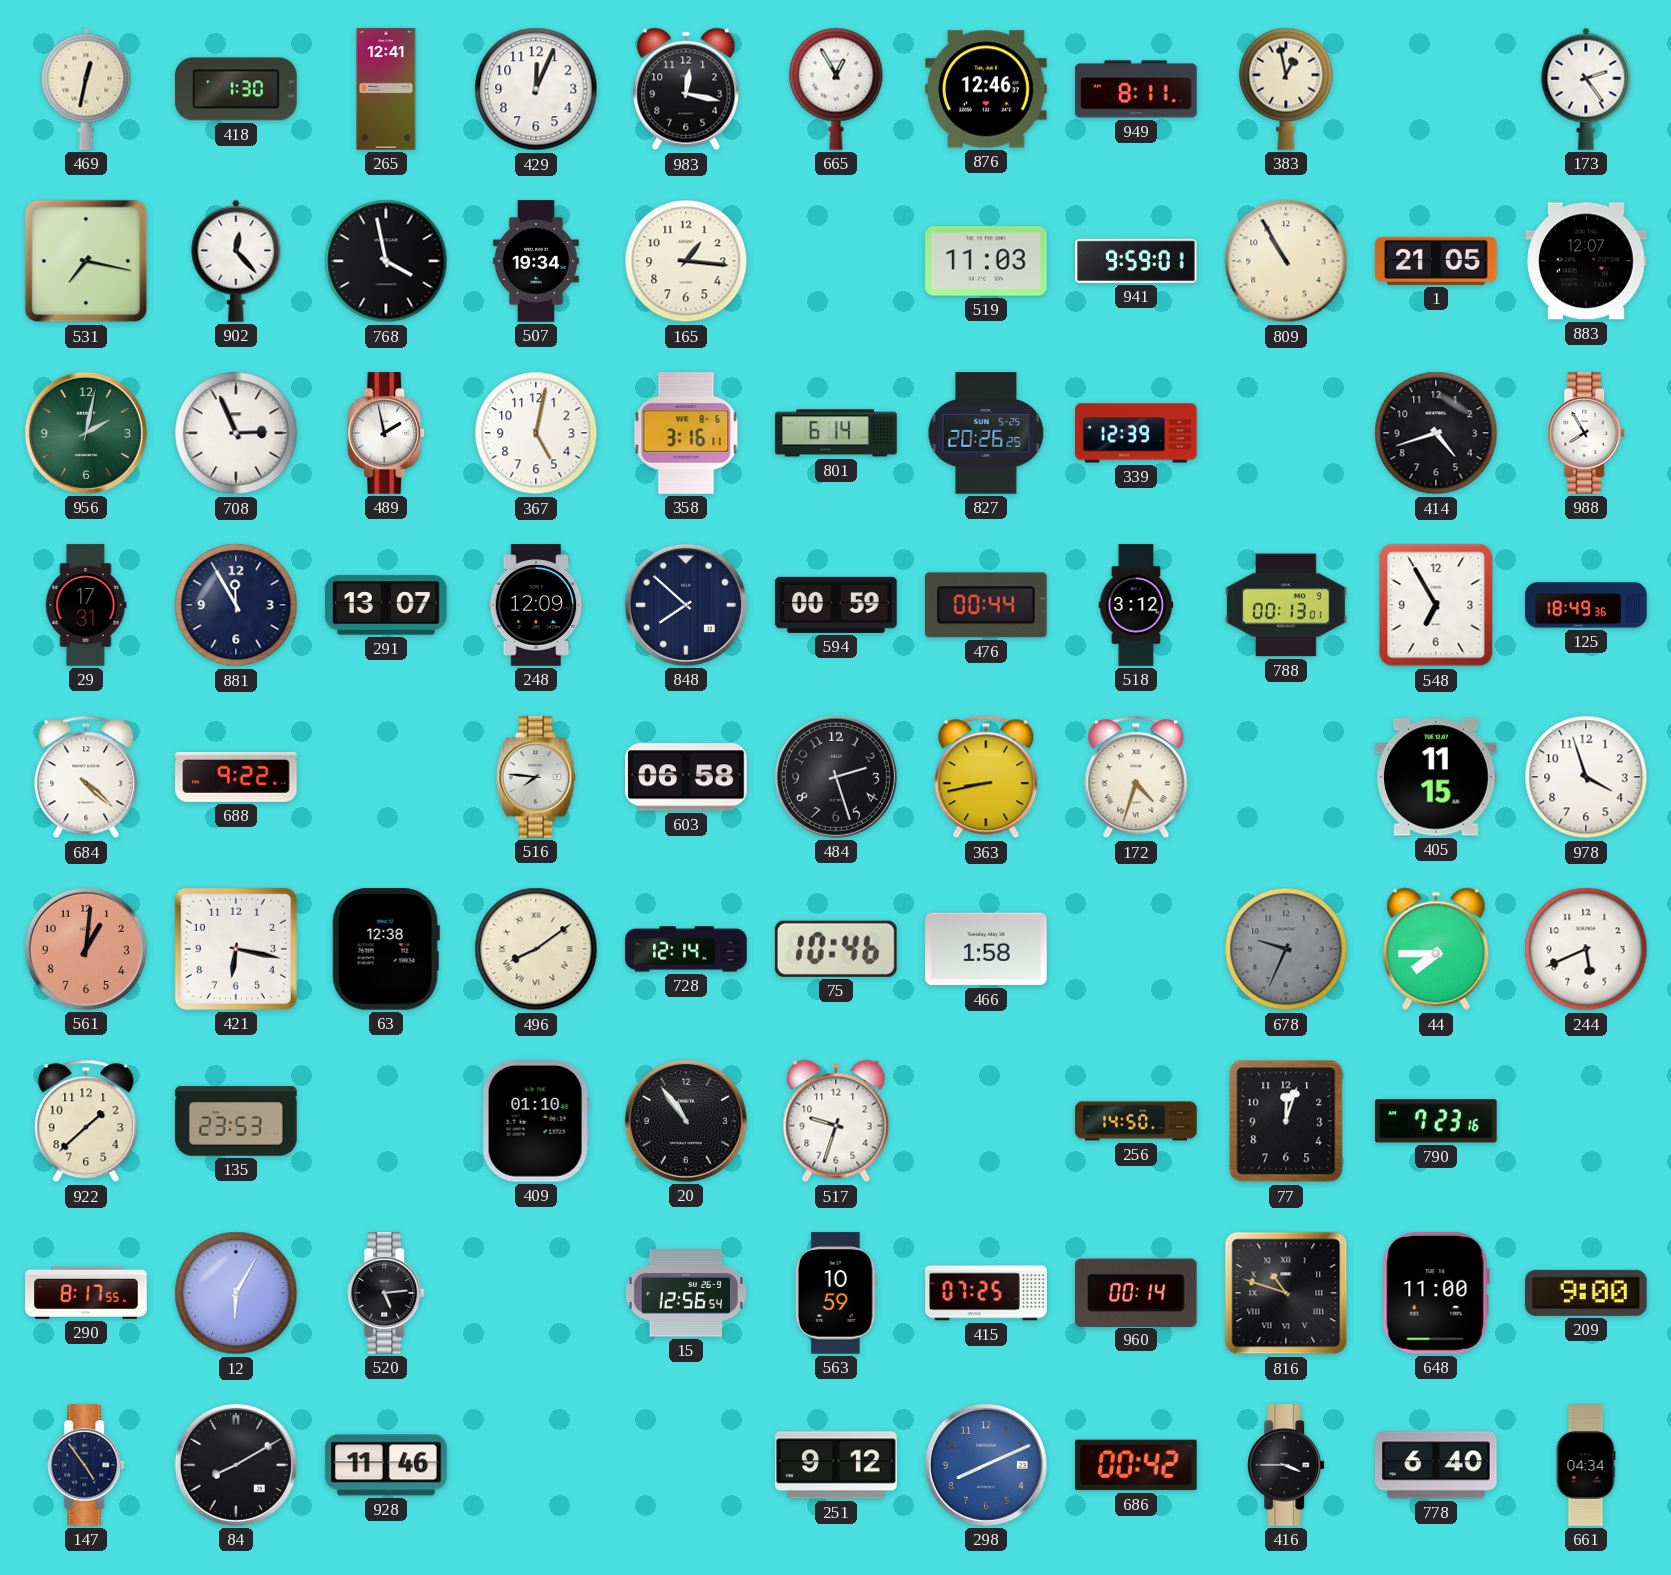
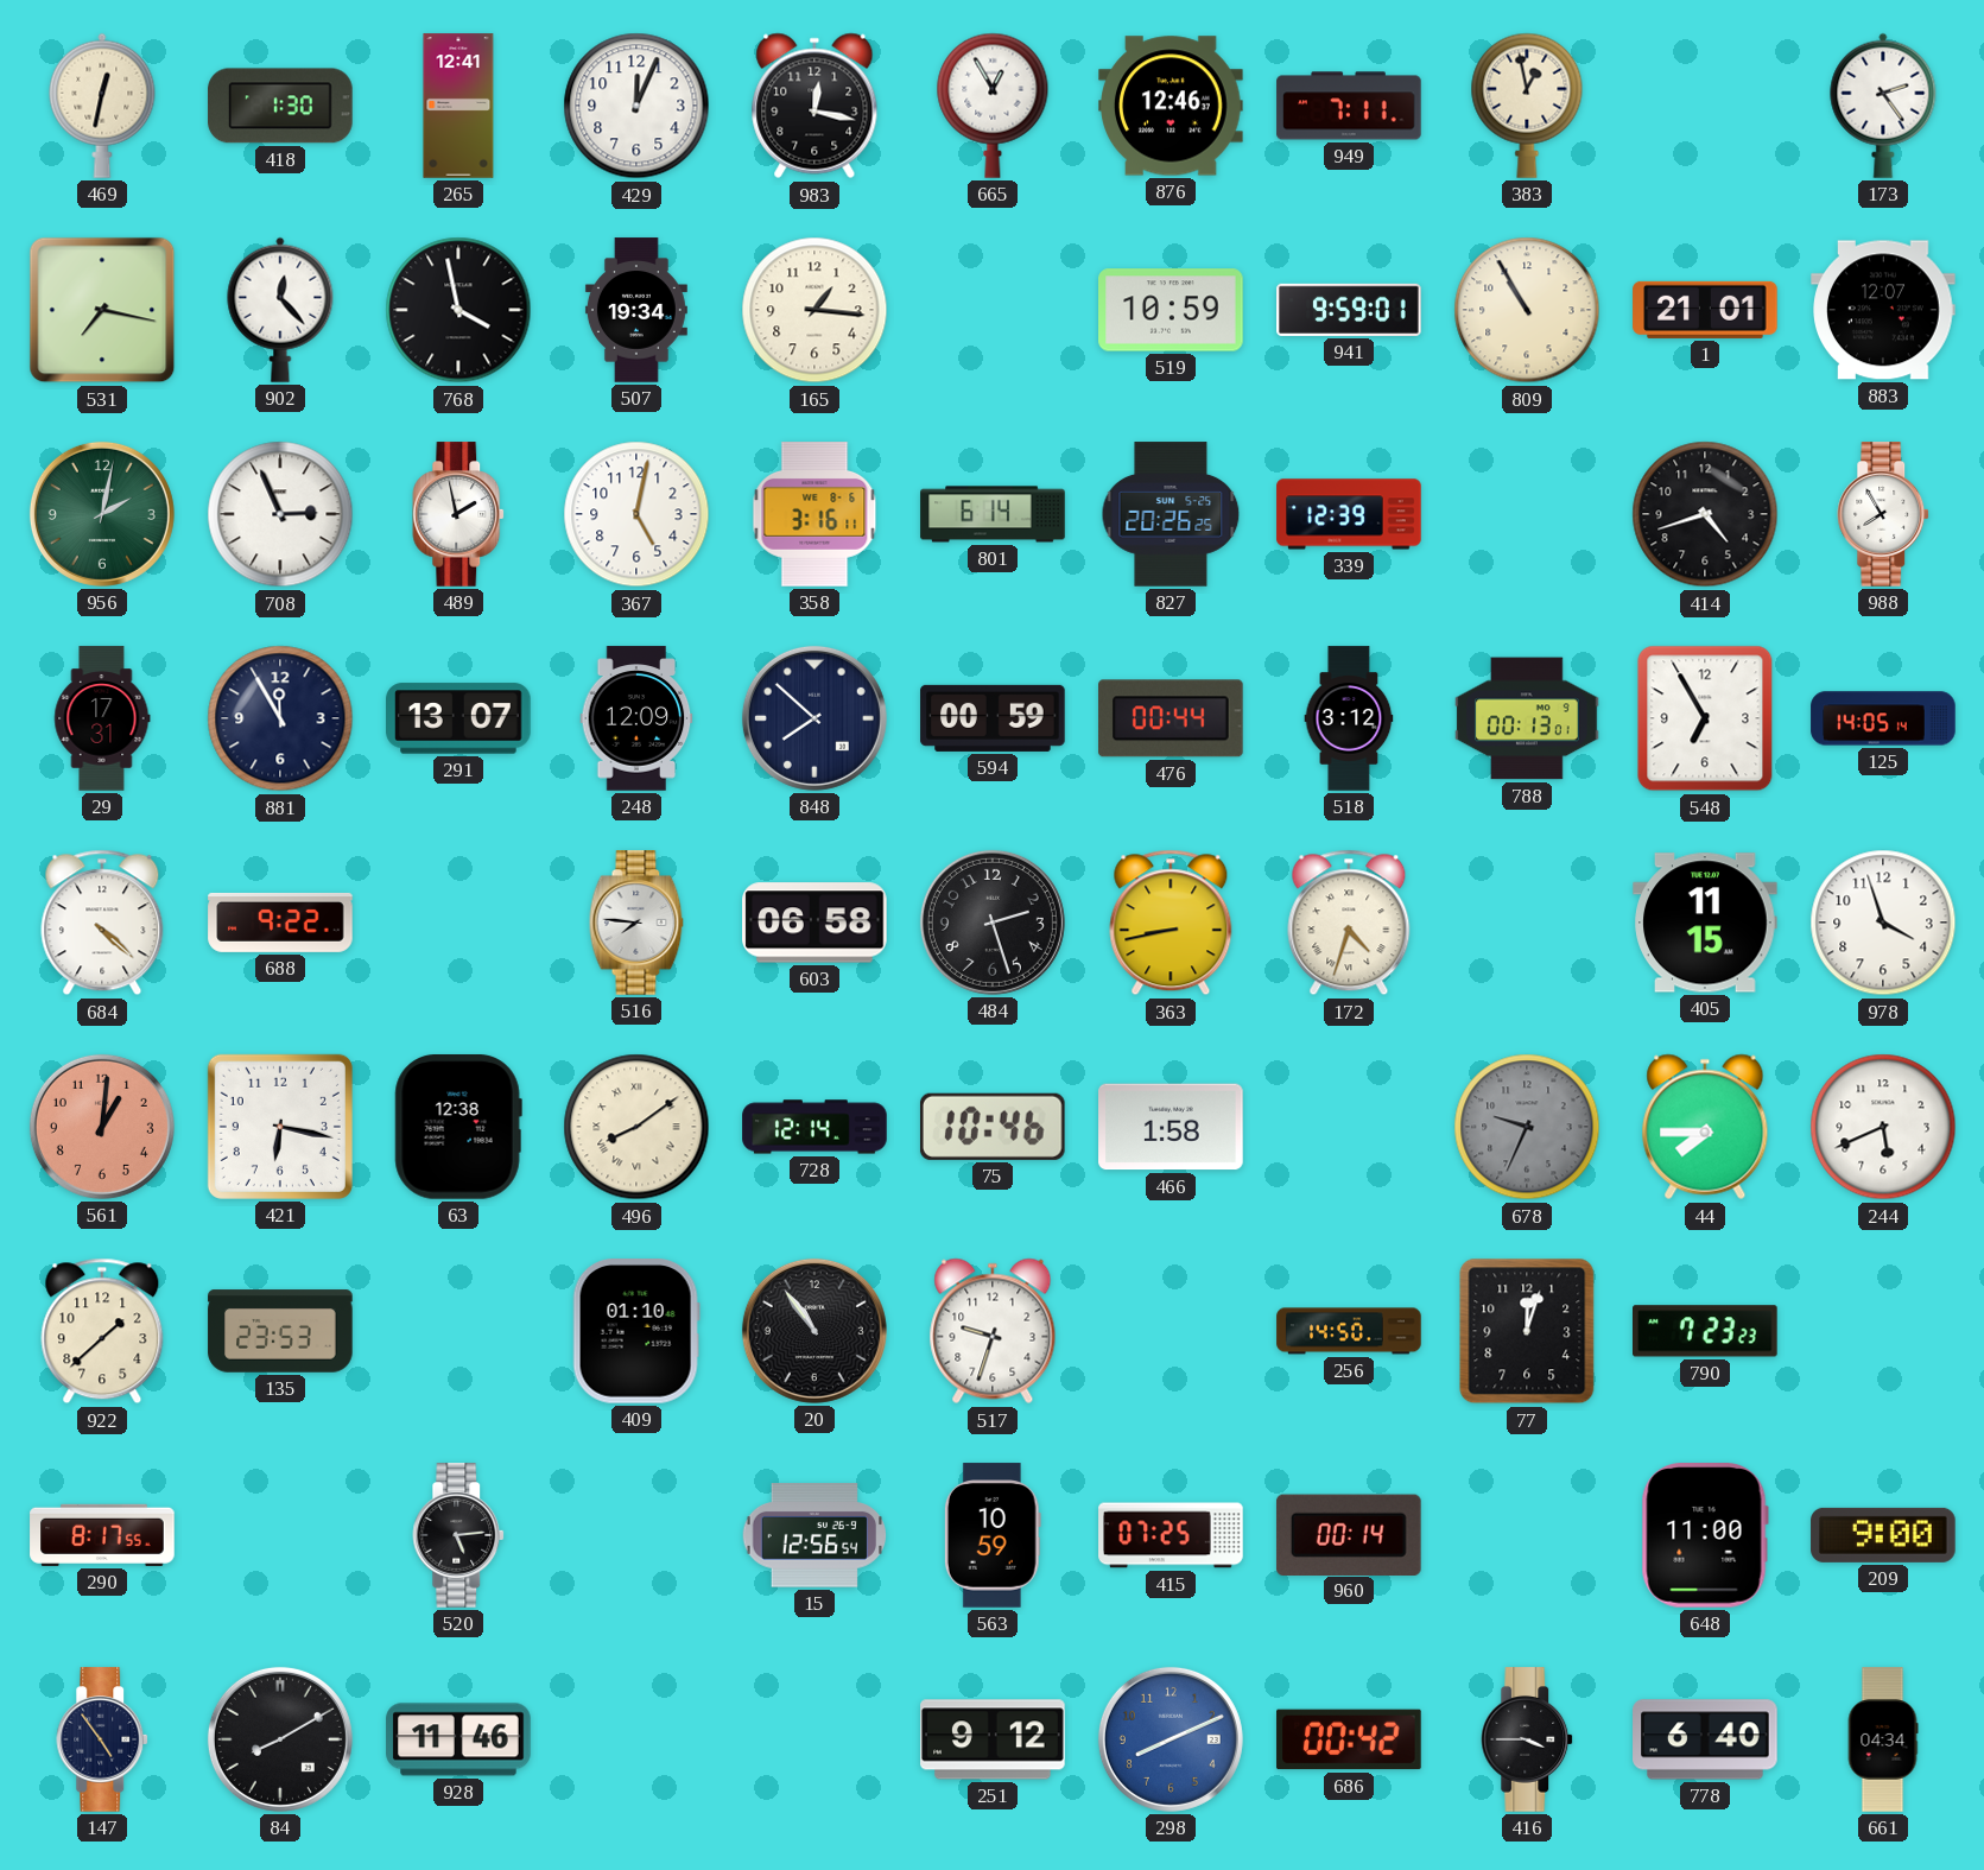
949: 8:11 -> 7:11
519: 11:03 -> 10:59
1: 21:05 -> 21:01
125: 18:49 -> 14:05
790: 7:23:16 -> 7:23:23
12: 6:05 -> none
816: 10:48 -> none
